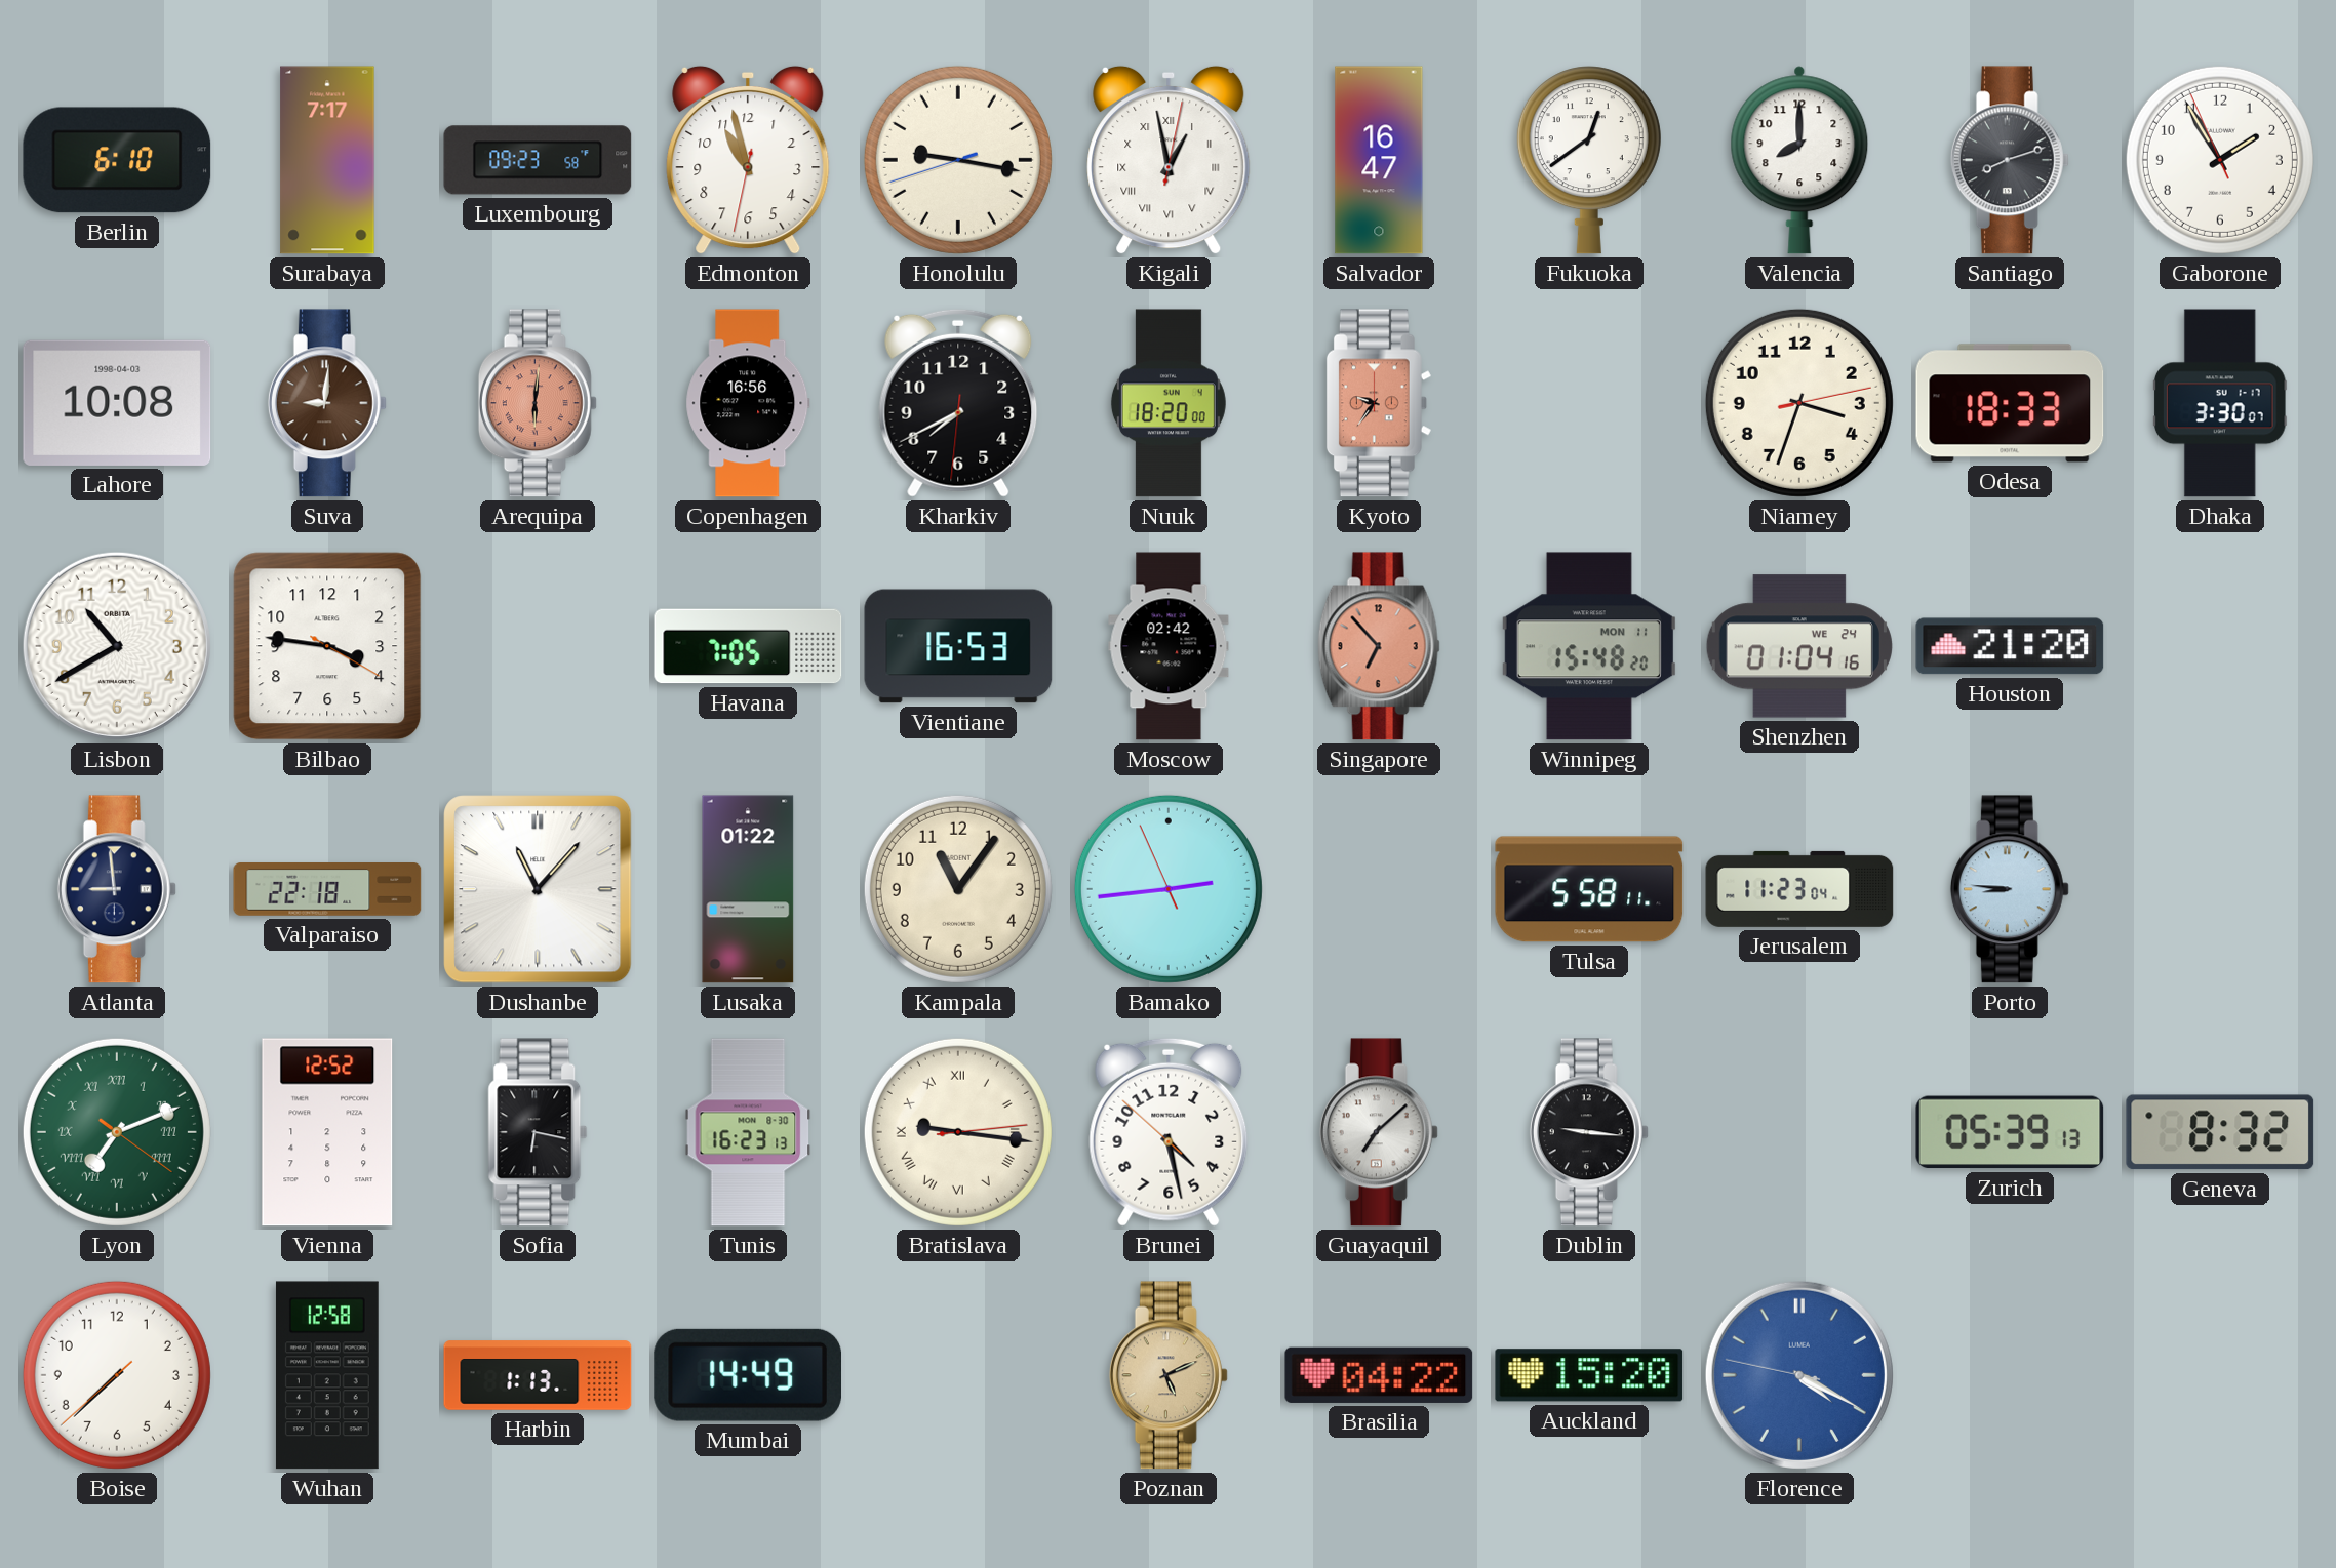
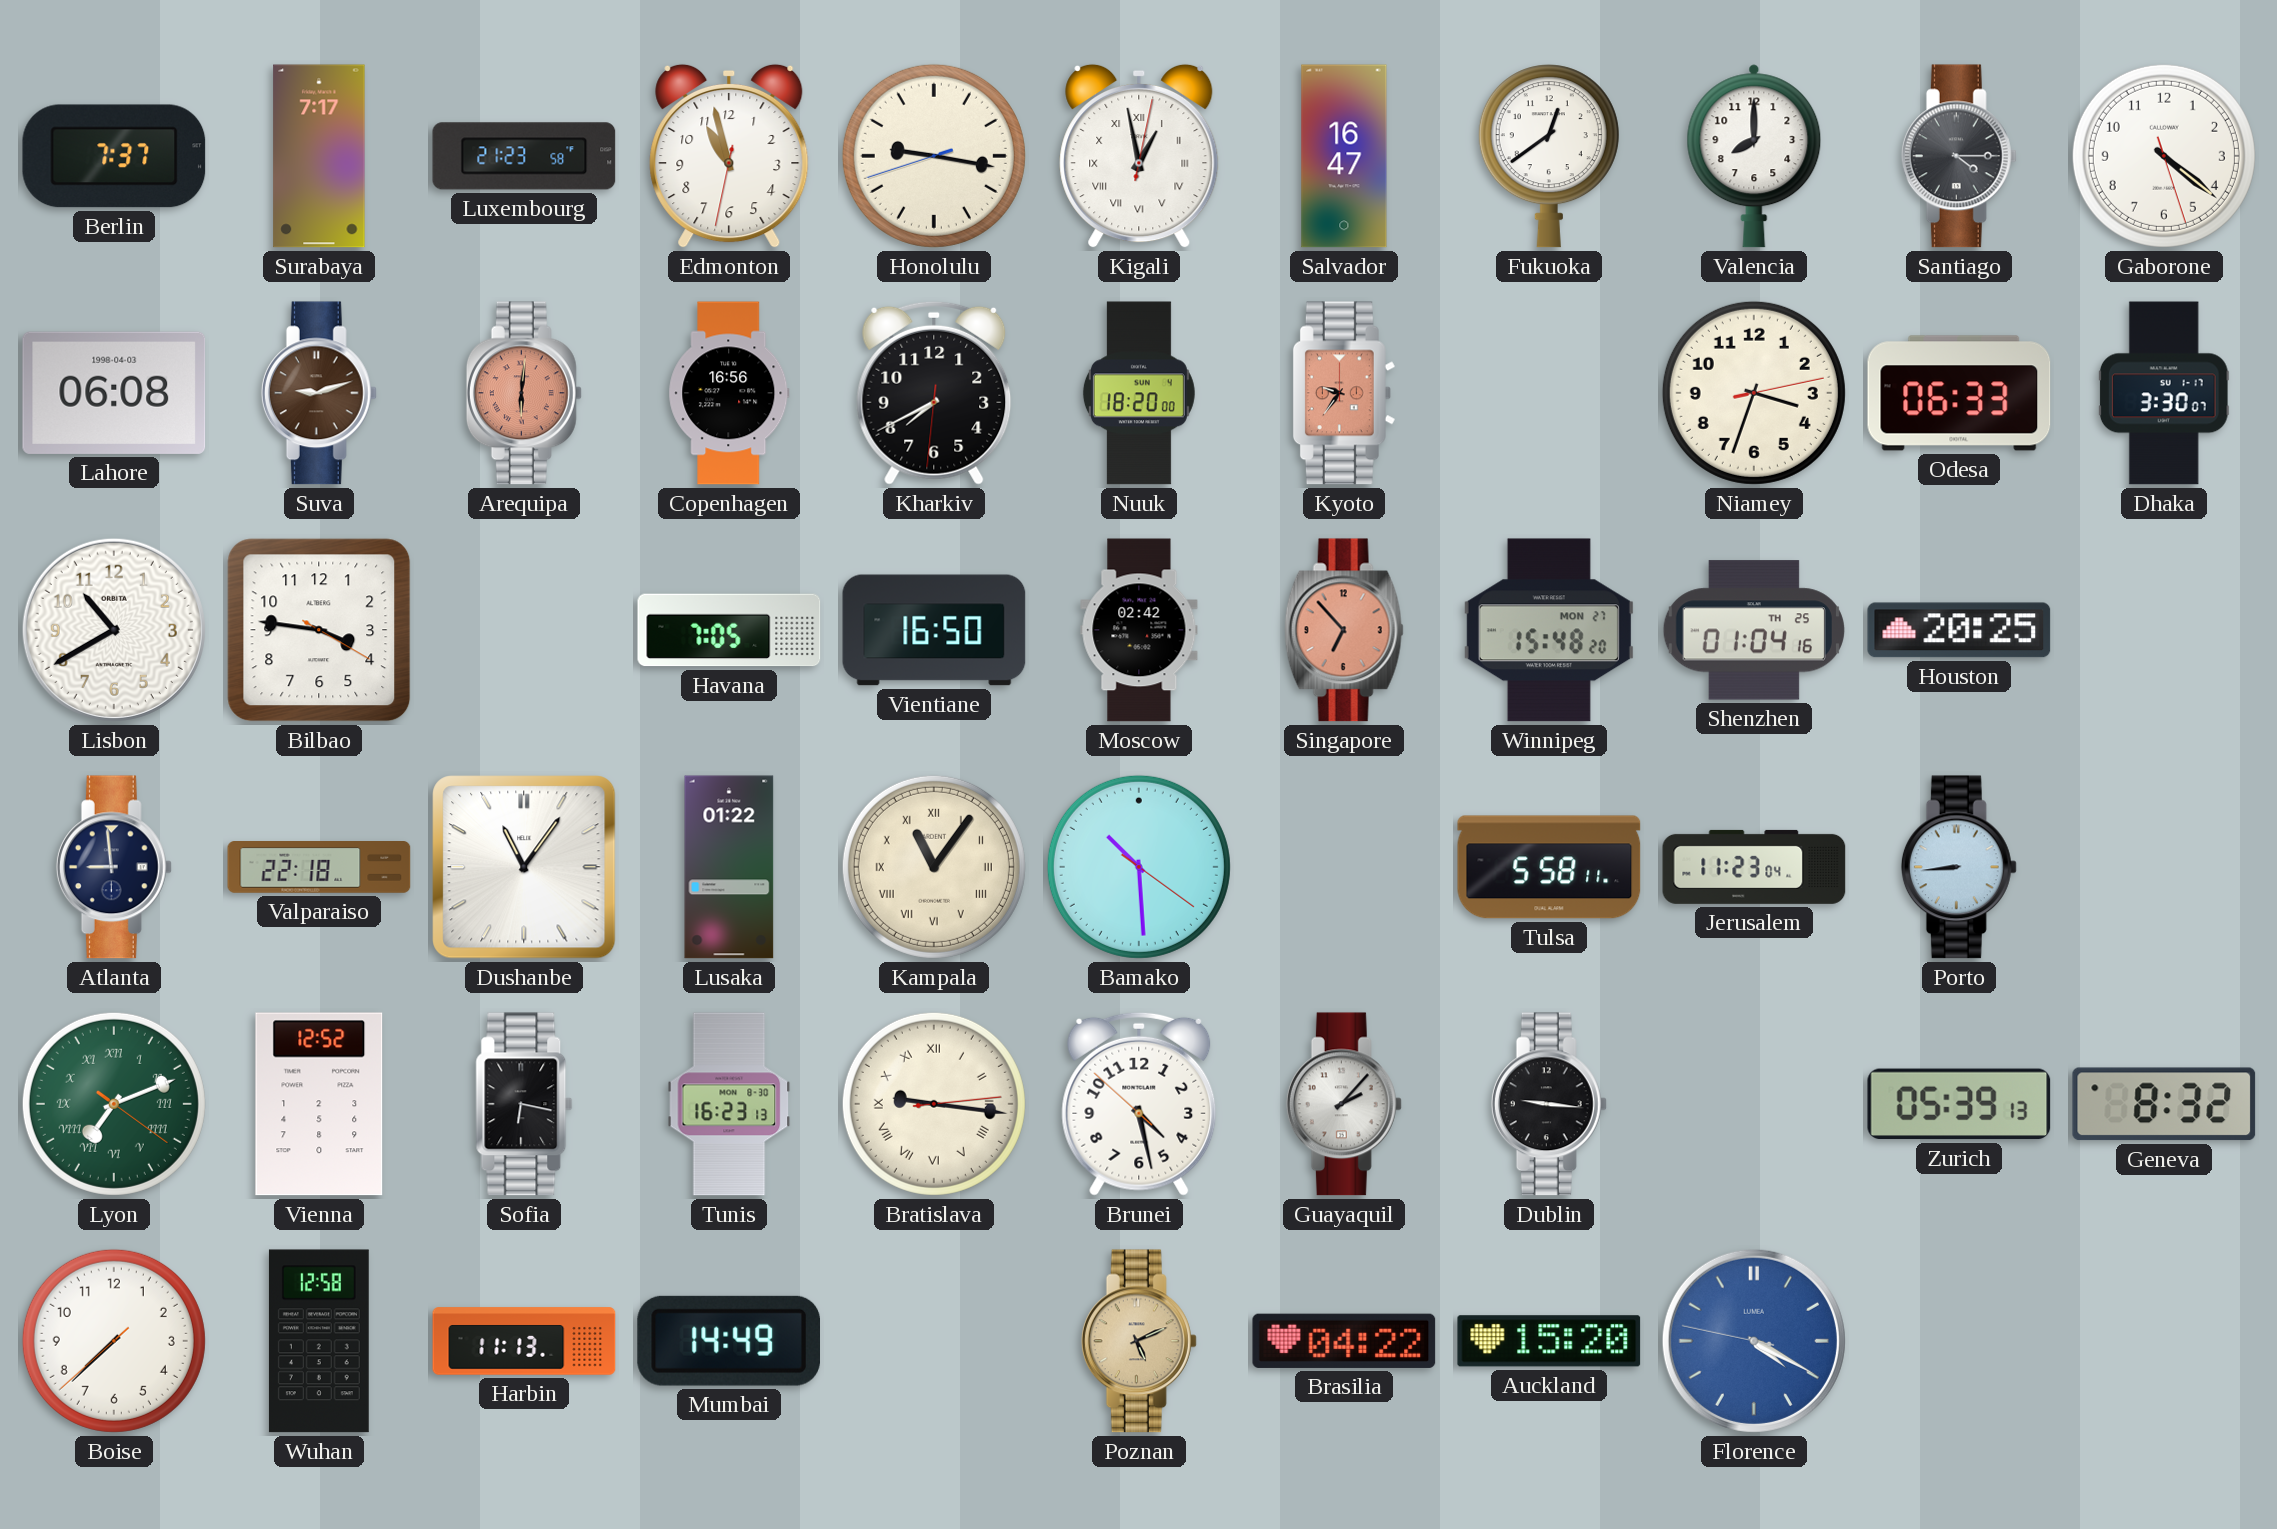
Berlin: 6:10 -> 7:37
Luxembourg: 09:23 -> 21:23
Santiago: 8:12 -> 4:15
Gaborone: 1:54 -> 4:21
Lahore: 10:08 -> 06:08
Suva: 9:01 -> 9:12
Odesa: 18:33 -> 06:33
Vientiane: 16:53 -> 16:50
Winnipeg date: MON 11 -> MON 27
Shenzhen date: WE 24 -> TH 25
Houston: 21:20 -> 20:25
Dushanbe: 11:07 -> 11:06
Kampala numerals: Arabic -> Roman
Bamako: 2:43 -> 10:29
Porto: 8:46 -> 8:44
Guayaquil: 7:08 -> 2:07
Harbin: 1:13 -> 11:13
